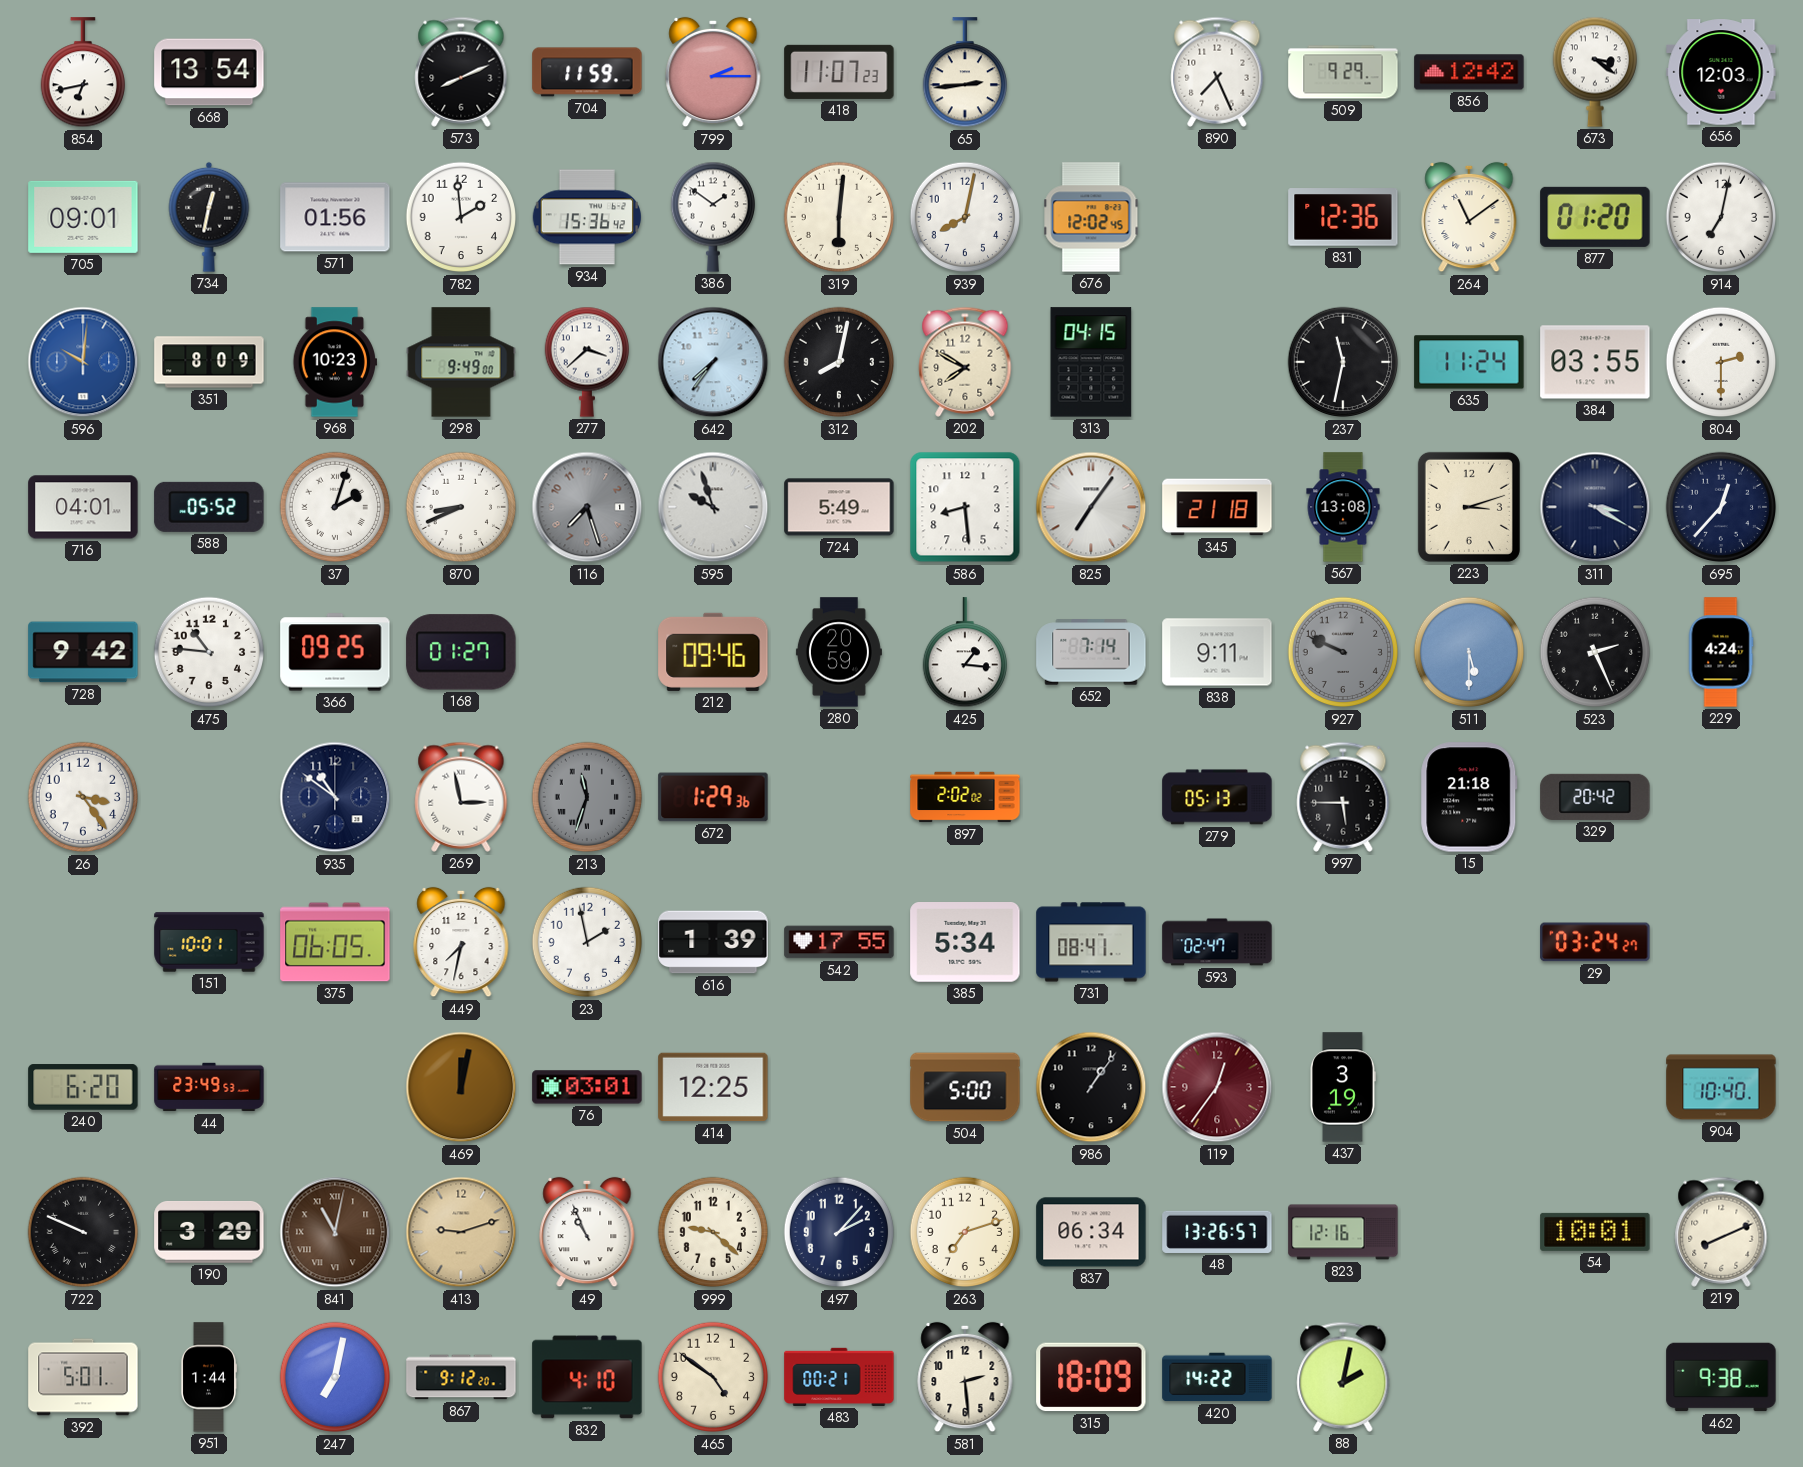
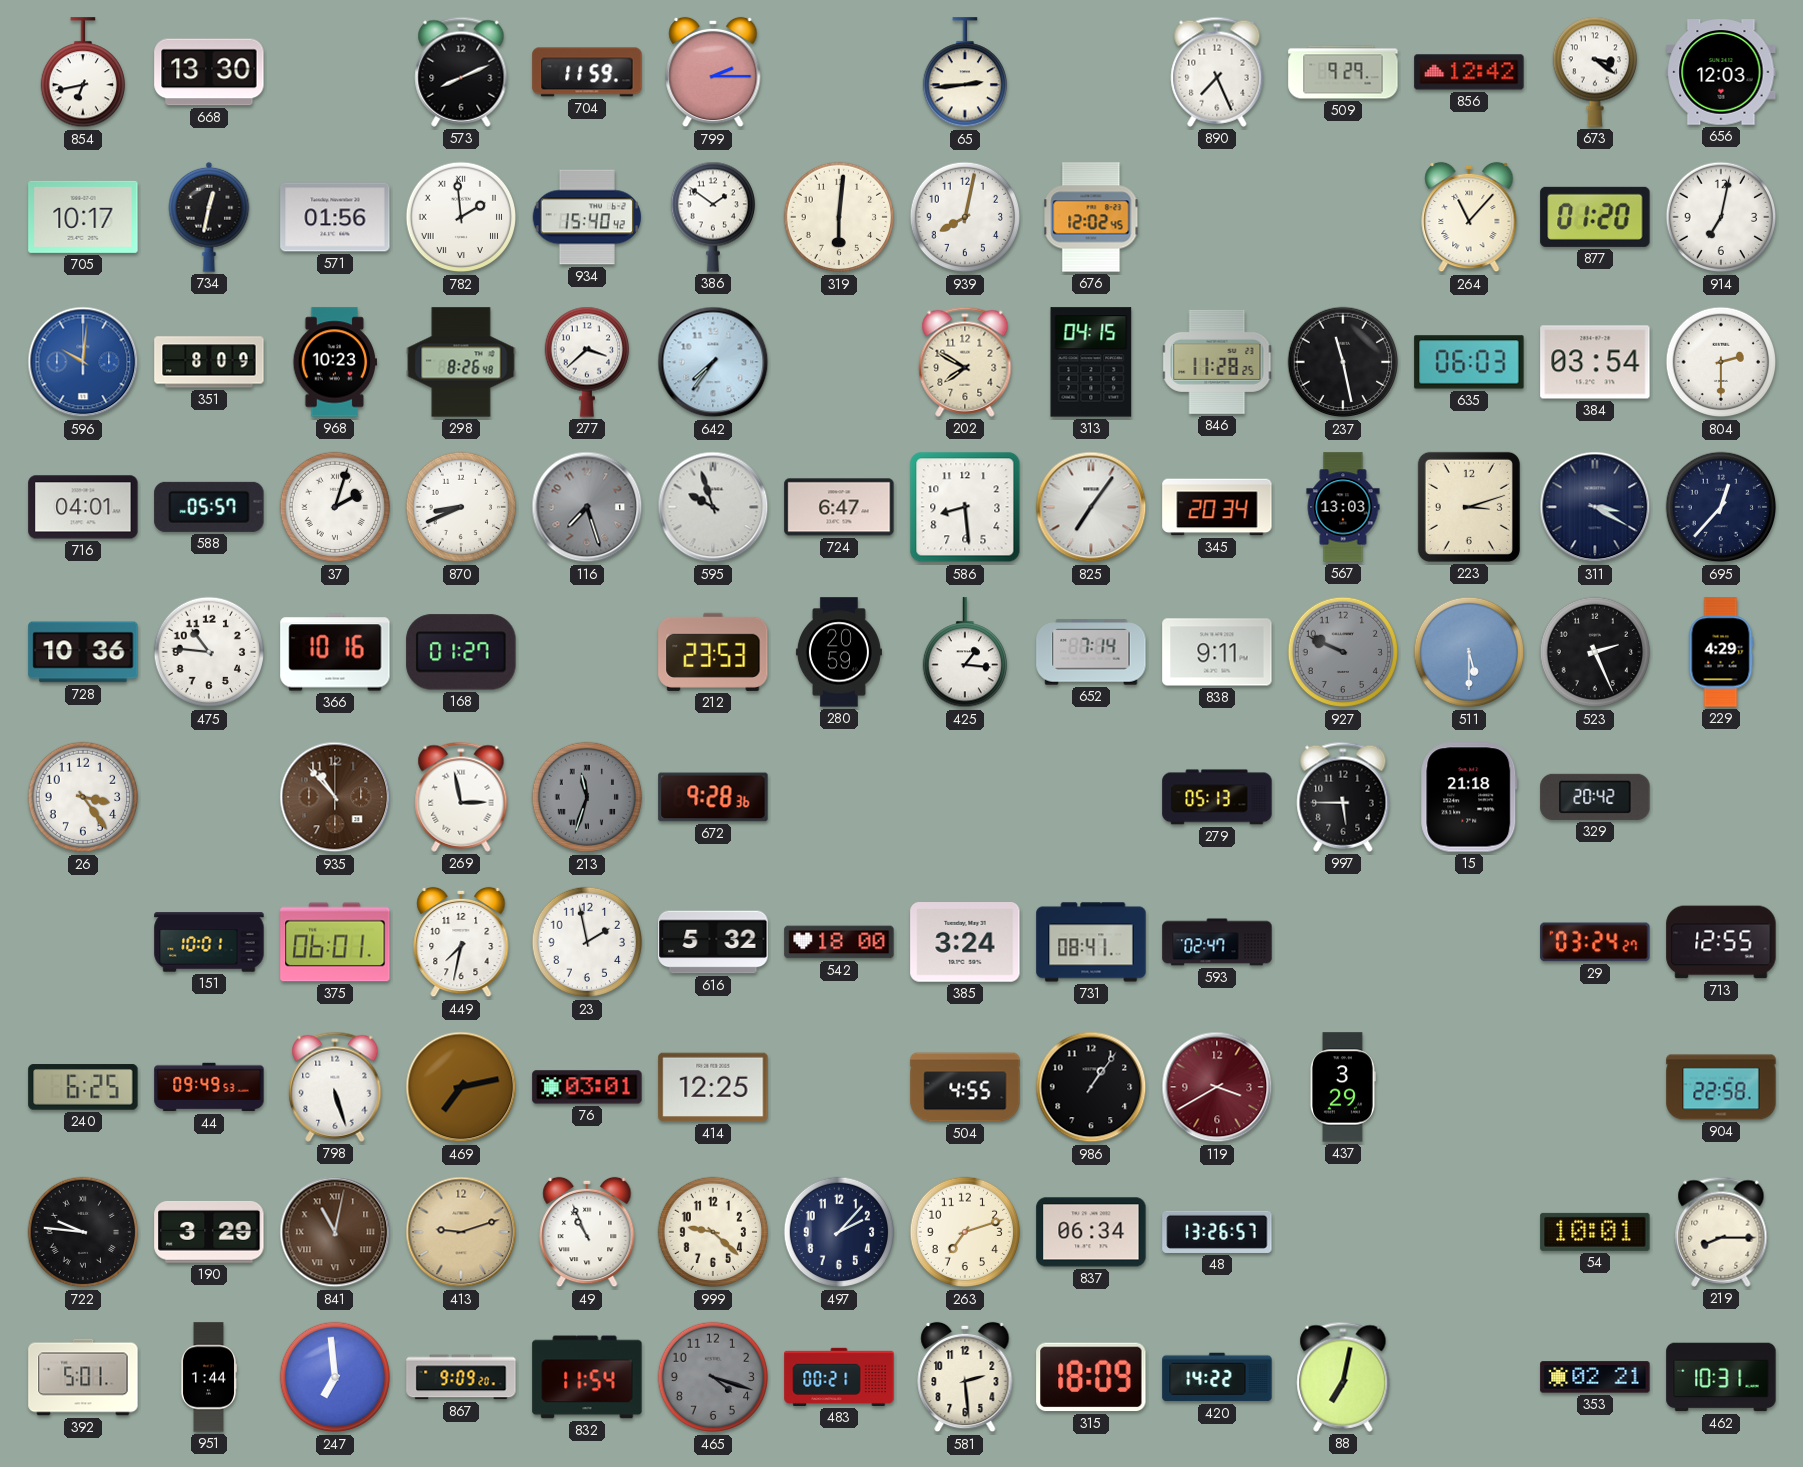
668: 13:54 -> 13:30
418: 11:07 -> none
705: 09:01 -> 10:17
782 numerals: Arabic -> Roman
934: 15:36 -> 15:40
831: 12:36 -> none
264: 11:09 -> 11:07
298: 9:49 -> 8:26
312: 8:02 -> none
846: none -> 11:28
237: 11:32 -> 11:28
635: 11:24 -> 06:03
384: 03:55 -> 03:54
588: 05:52 -> 05:57
724: 5:49 -> 6:47
345: 21:18 -> 20:34
567: 13:08 -> 13:03
728: 9:42 -> 10:36
366: 09:25 -> 10:16
212: 09:46 -> 23:53
229: 4:24 -> 4:29
935: 10:51 -> 10:53
935 dial: navy -> brown
672: 1:29 -> 9:28
897: 2:02 -> none
375: 06:05 -> 06:01
616: 1:39 -> 5:32
542: 17:55 -> 18:00
385: 5:34 -> 3:24
713: none -> 12:55
240: 6:20 -> 6:25
44: 23:49 -> 09:49
798: none -> 5:27
469: 12:02 -> 7:13
504: 5:00 -> 4:55
119: 12:36 -> 3:40
437: 3:19 -> 3:29
904: 10:40 -> 22:58
722: 9:49 -> 9:46
823: 12:16 -> none
219: 8:11 -> 8:15
247: 7:02 -> 6:59
867: 9:12 -> 9:09
832: 4:10 -> 11:54
465: 4:51 -> 4:18
465 dial: cream -> grey
88: 2:02 -> 7:02
353: none -> 02:21
462: 9:38 -> 10:31
